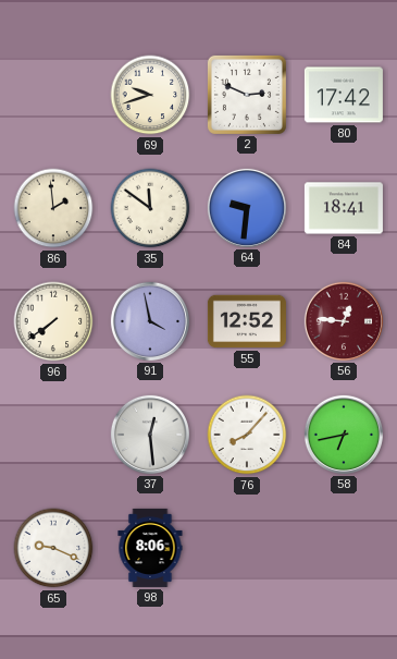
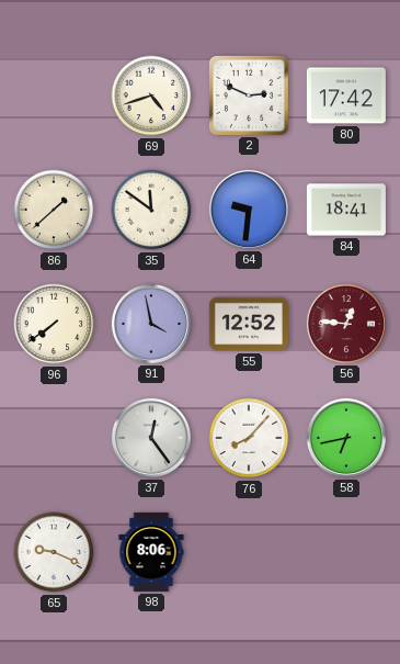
69: 9:42 -> 4:42
86: 1:59 -> 1:38
37: 12:29 -> 12:24
